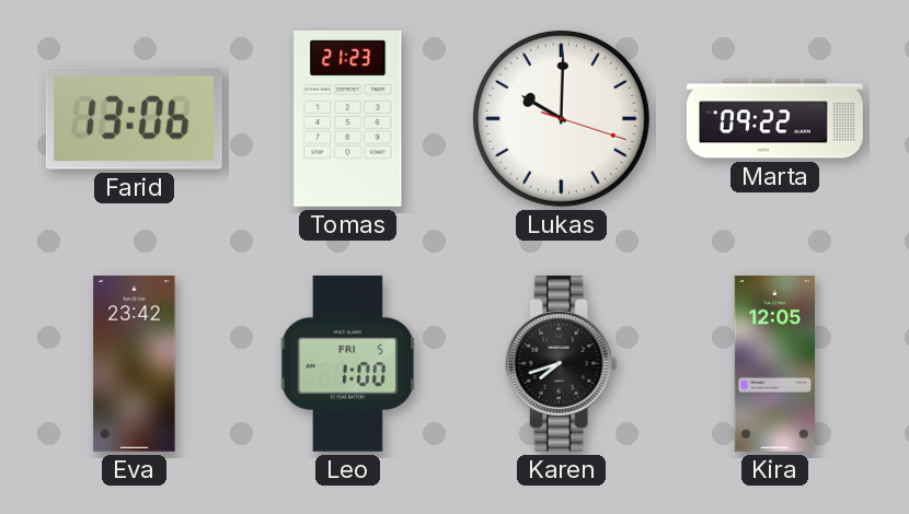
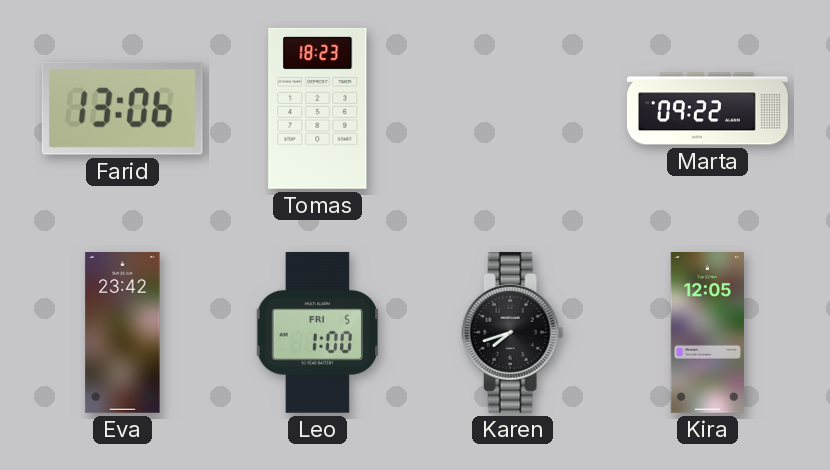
Tomas: 21:23 -> 18:23
Lukas: 10:00 -> none
